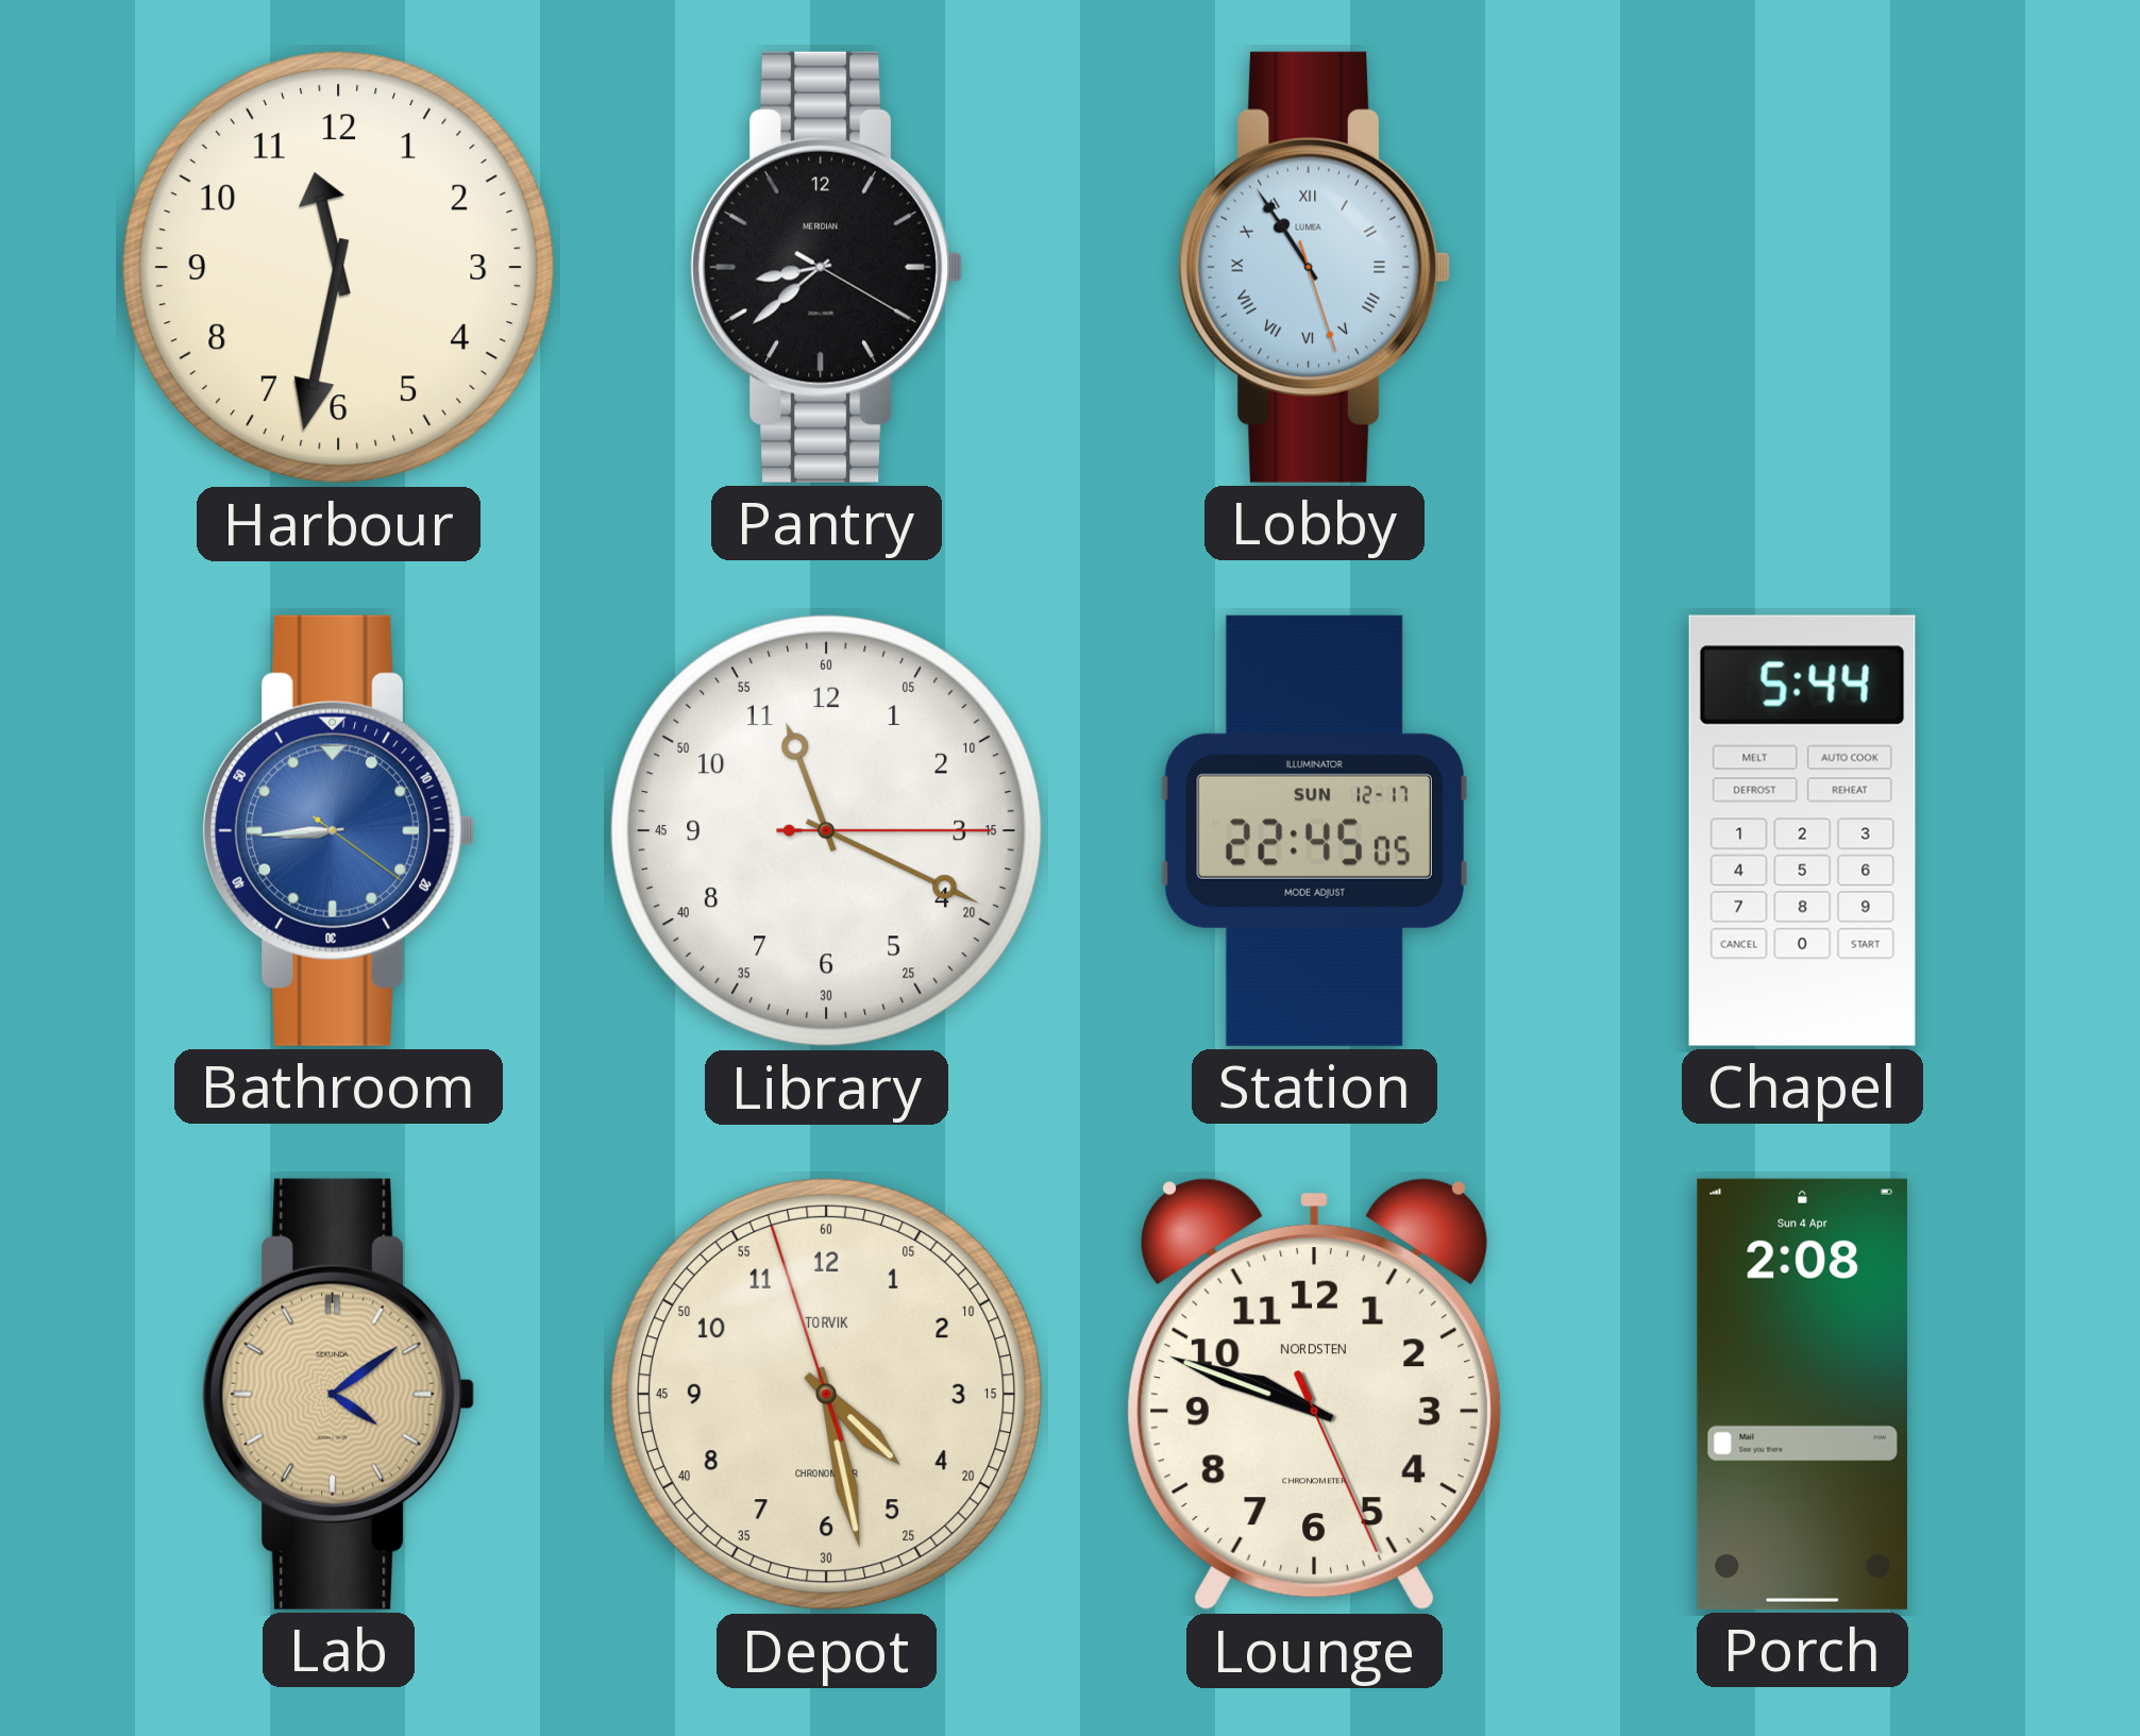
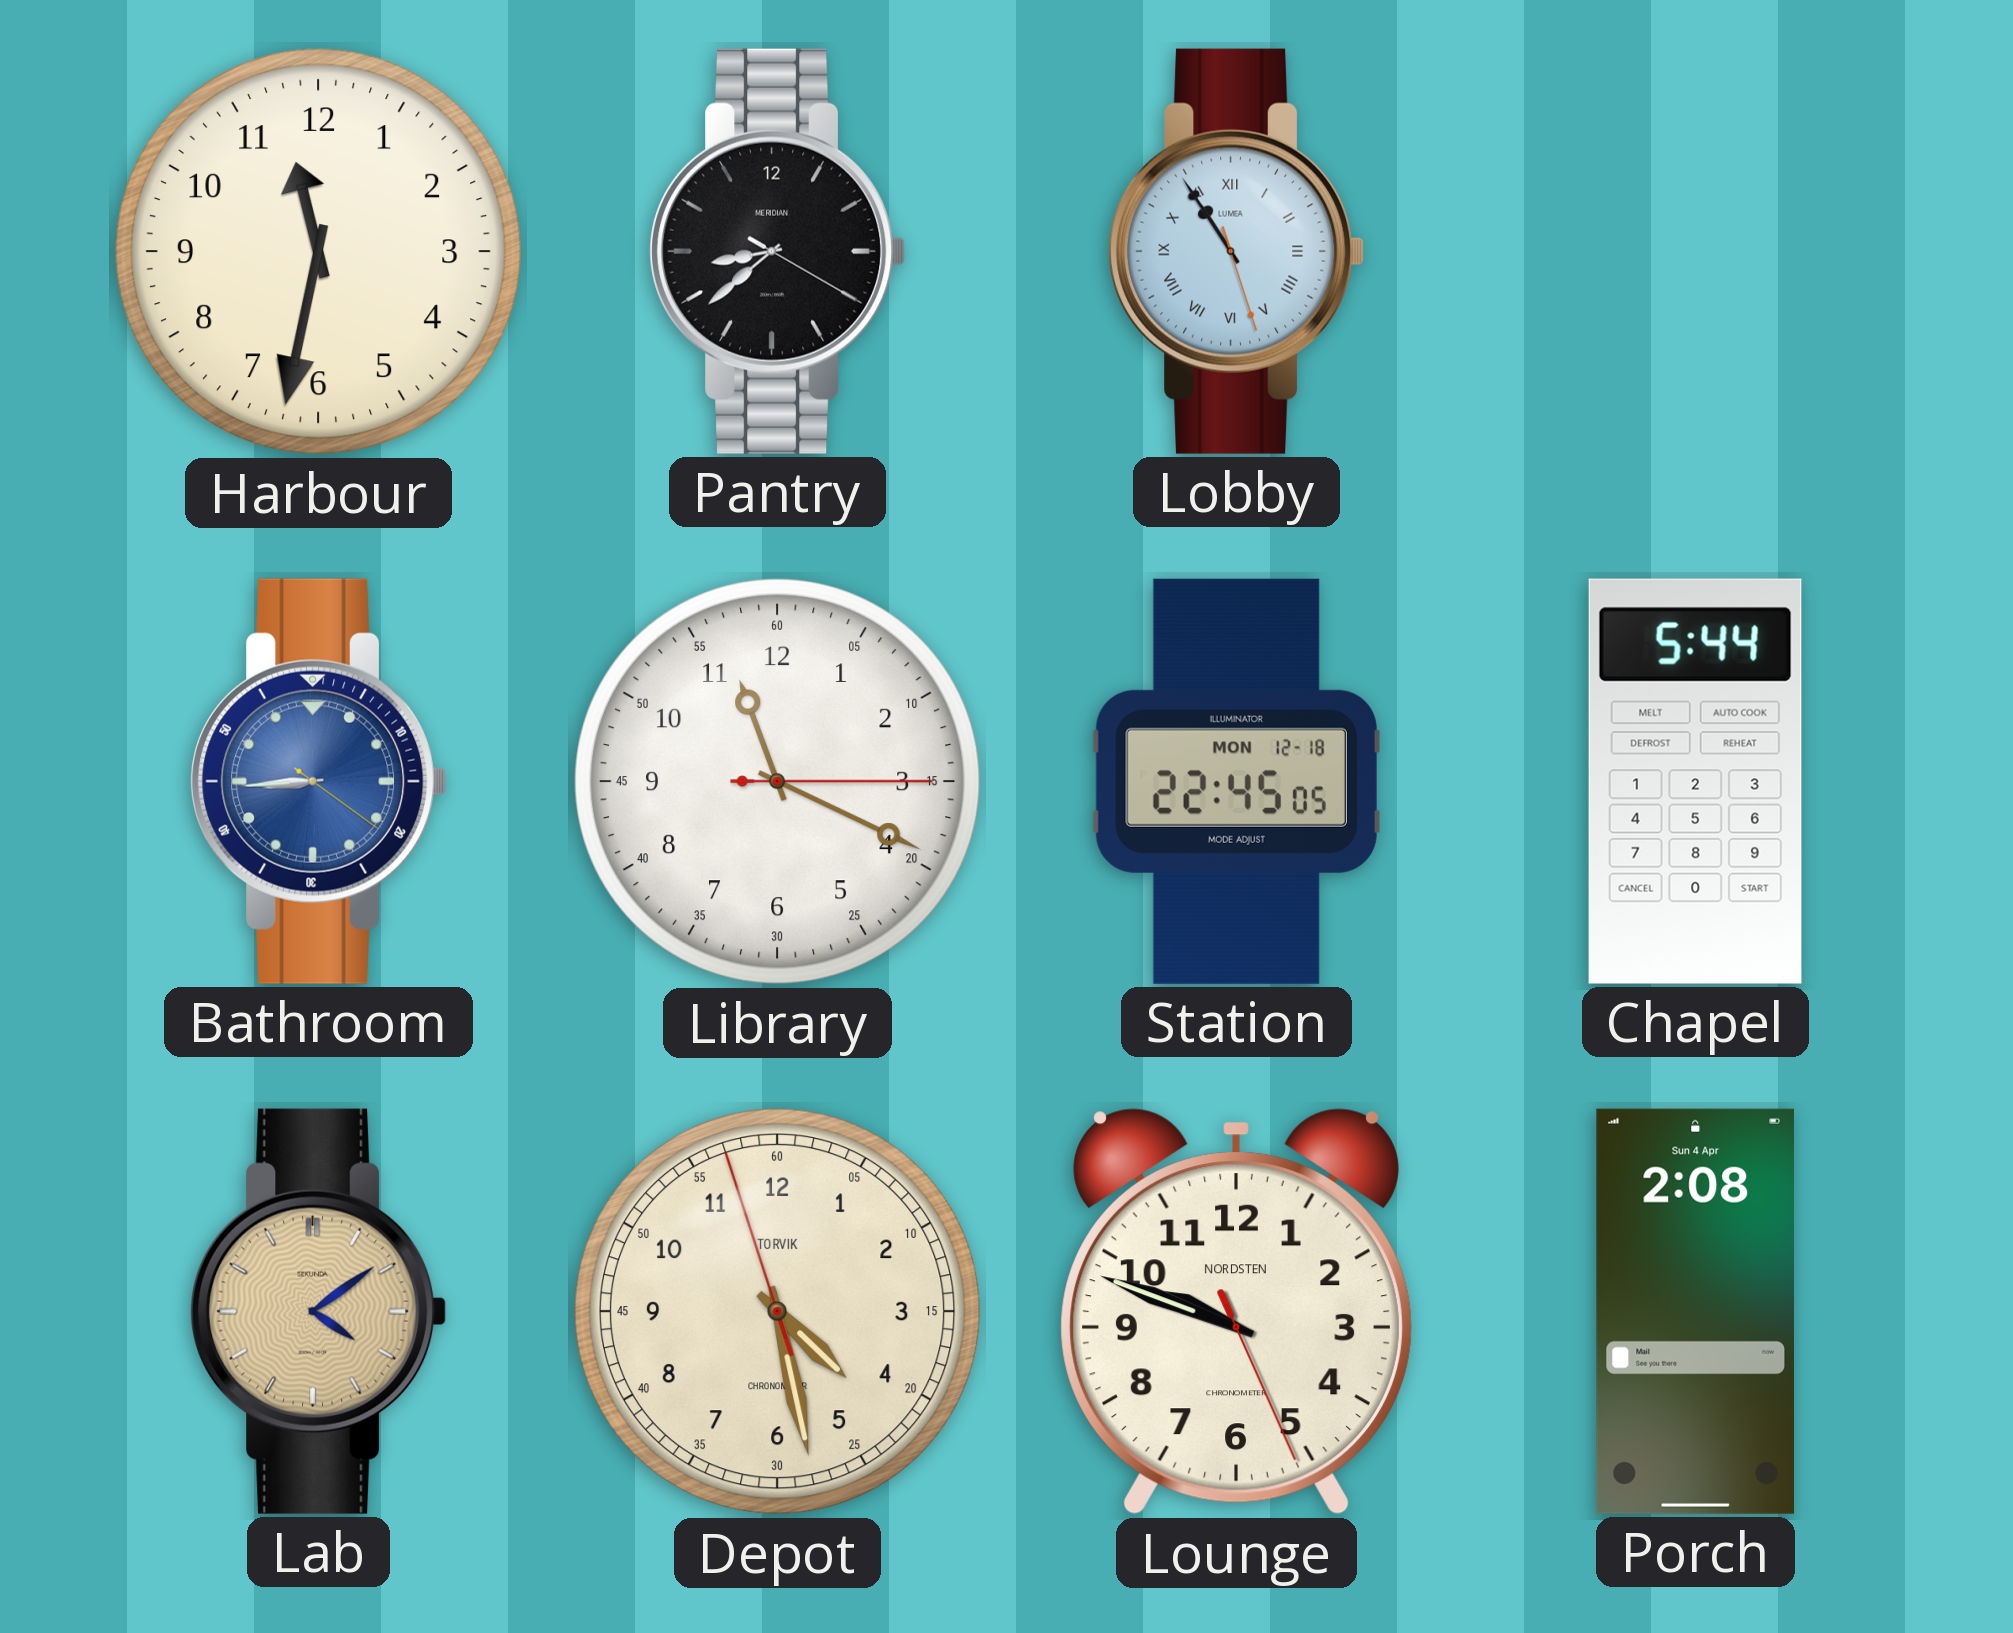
Station date: SUN 12-17 -> MON 12-18
